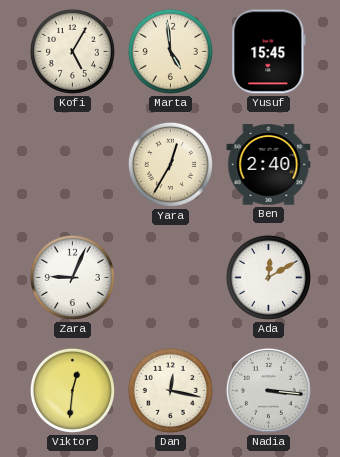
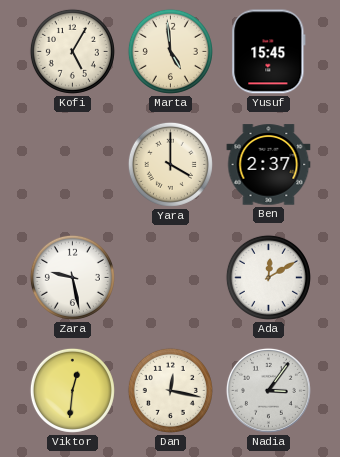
Yara: 12:35 -> 4:00
Ben: 2:40 -> 2:37
Zara: 9:04 -> 9:28
Nadia: 3:16 -> 3:06
